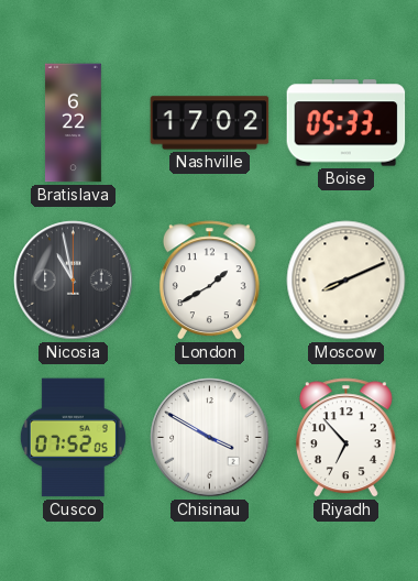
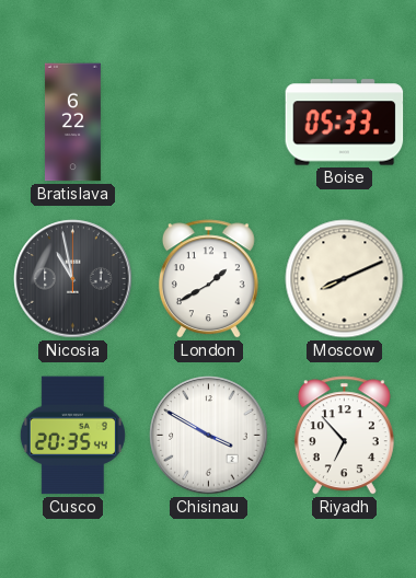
Nashville: 17:02 -> none
Cusco: 07:52 -> 20:35
